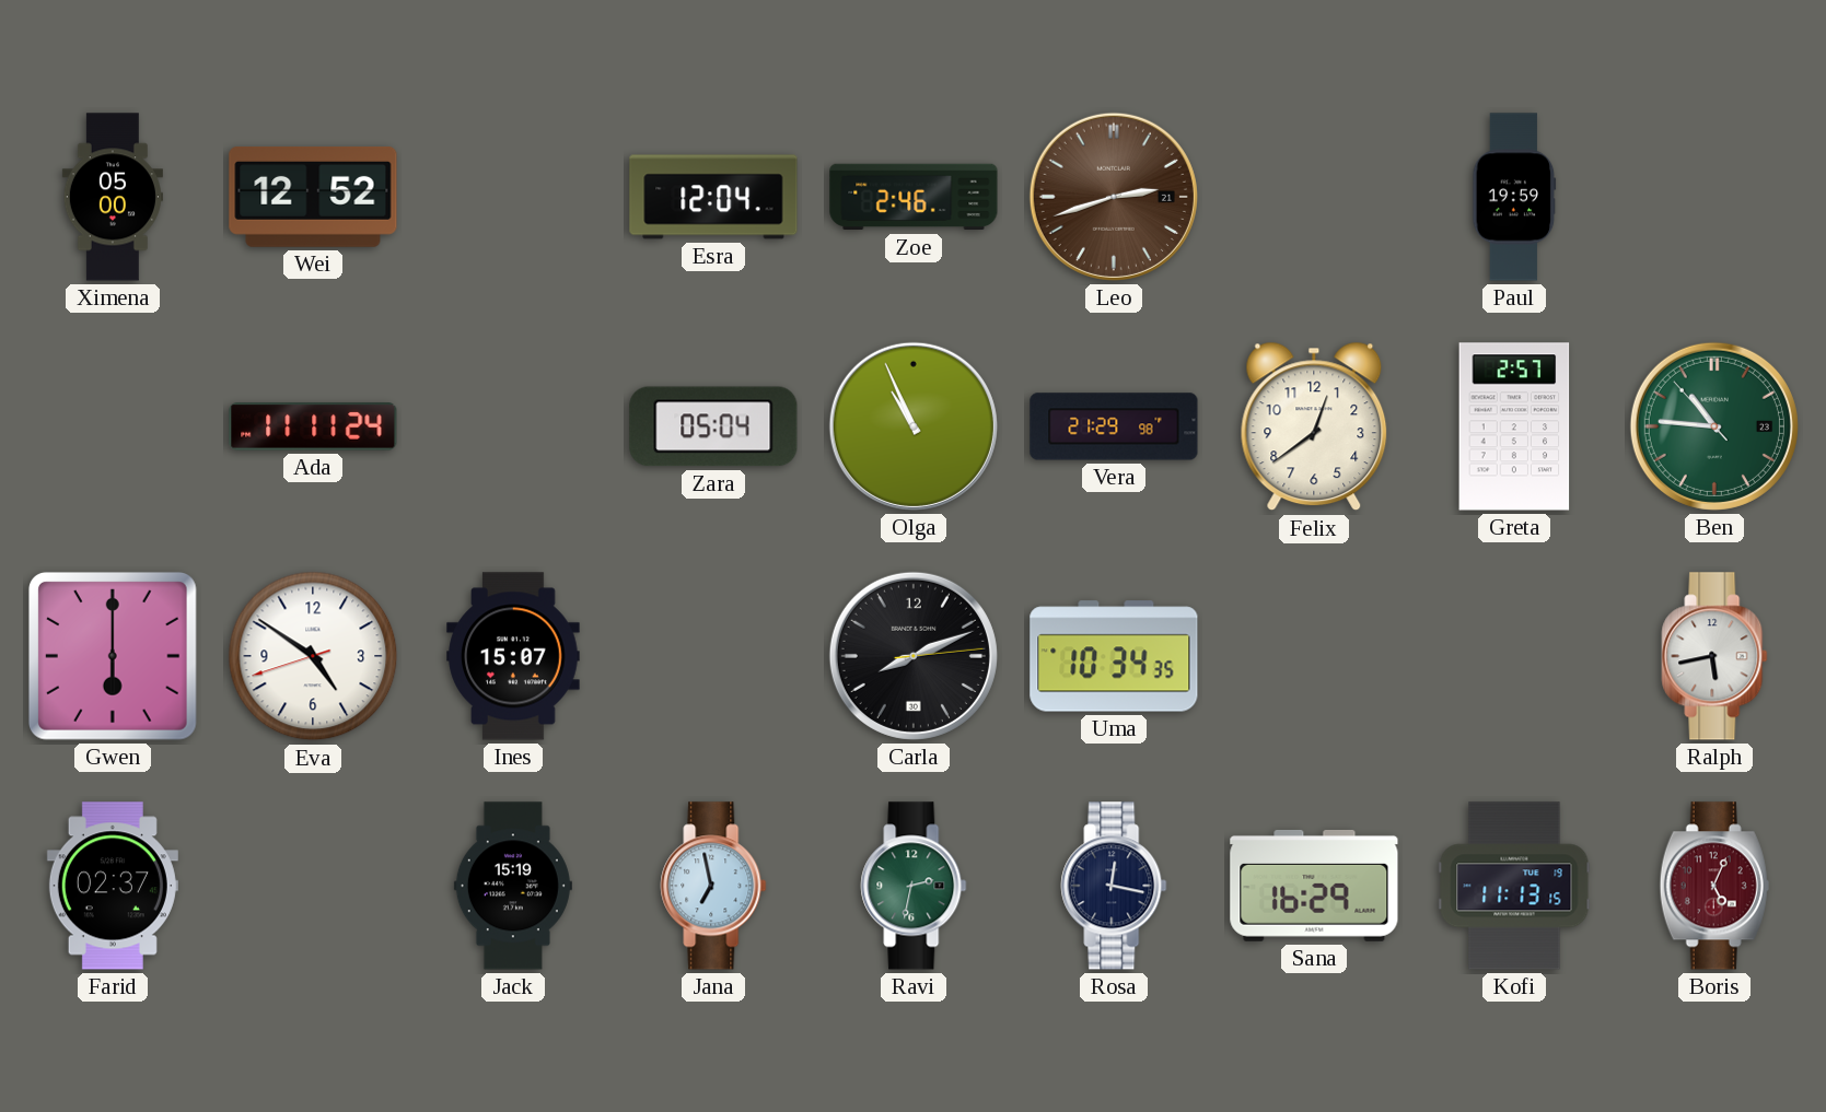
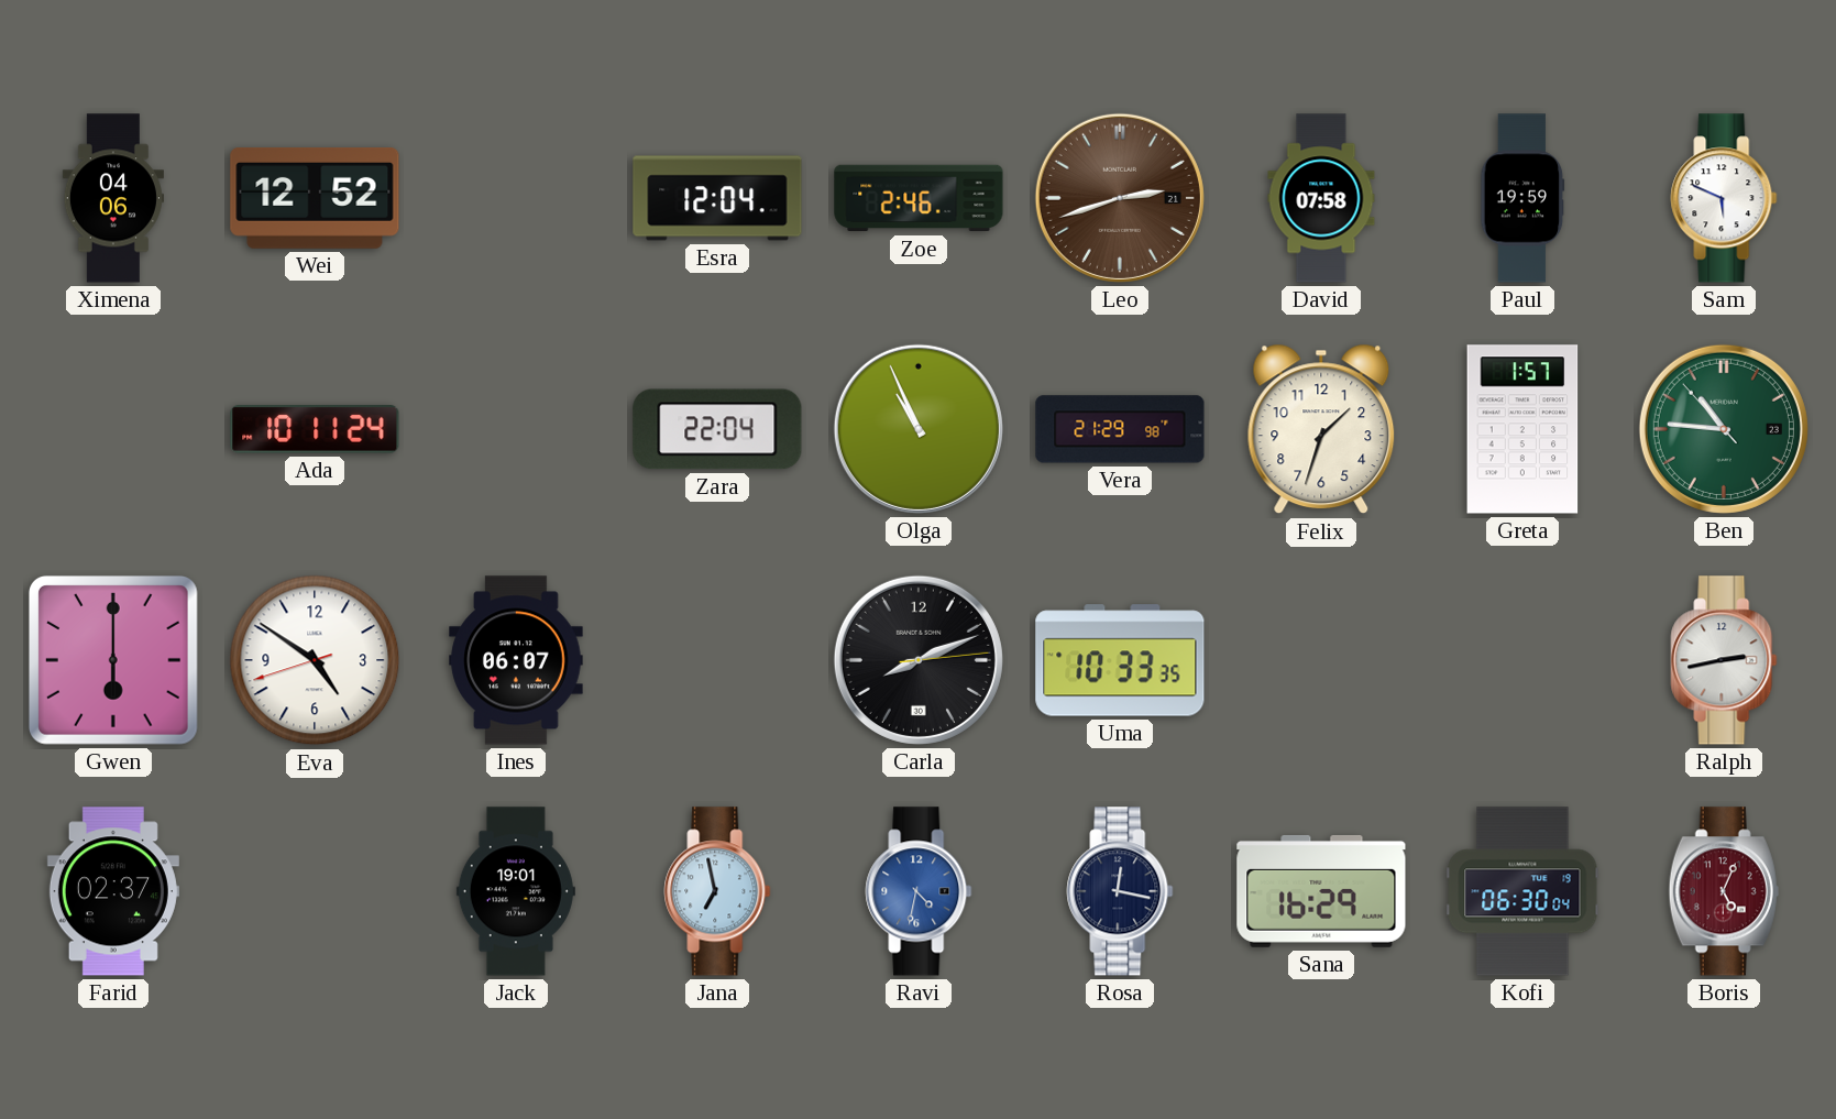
Ximena: 05:00 -> 04:06
David: none -> 07:58
Sam: none -> 5:49
Ada: 11:11 -> 10:11
Zara: 05:04 -> 22:04
Felix: 12:39 -> 1:33
Greta: 2:57 -> 1:57
Ines: 15:07 -> 06:07
Uma: 10:34 -> 10:33
Ralph: 5:43 -> 2:43
Jack: 15:19 -> 19:01
Ravi: 2:32 -> 4:32
Ravi dial: green -> blue
Kofi: 11:13 -> 06:30
